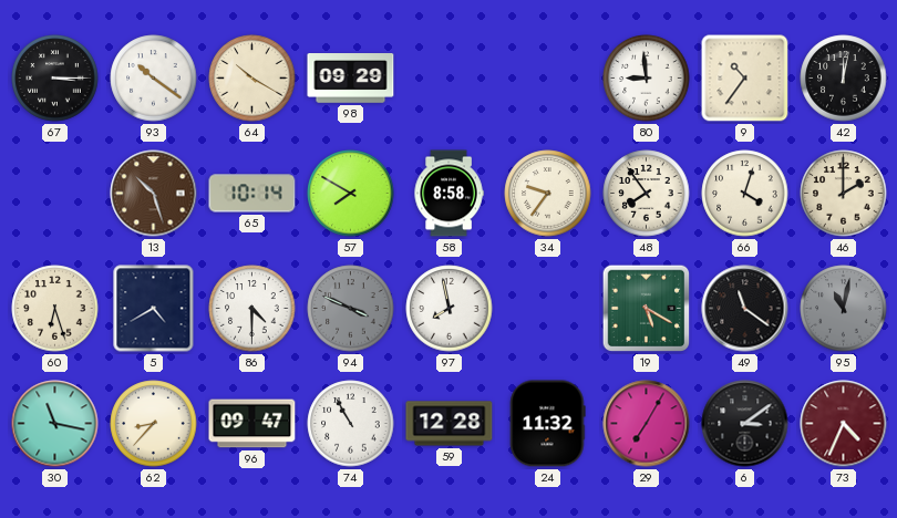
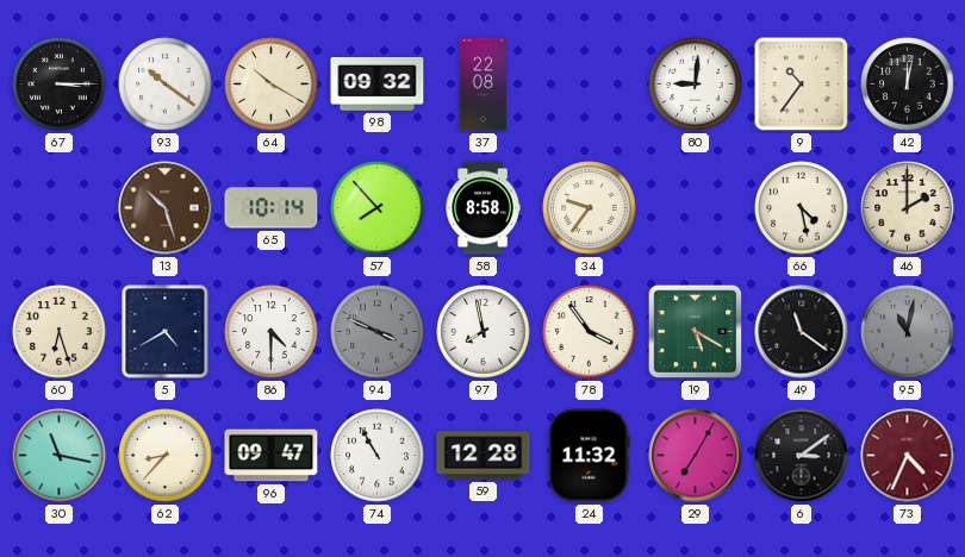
98: 09:29 -> 09:32
37: none -> 22:08
80: 8:59 -> 9:01
57: 7:50 -> 7:53
48: 7:54 -> none
66: 4:03 -> 4:28
78: none -> 3:54
